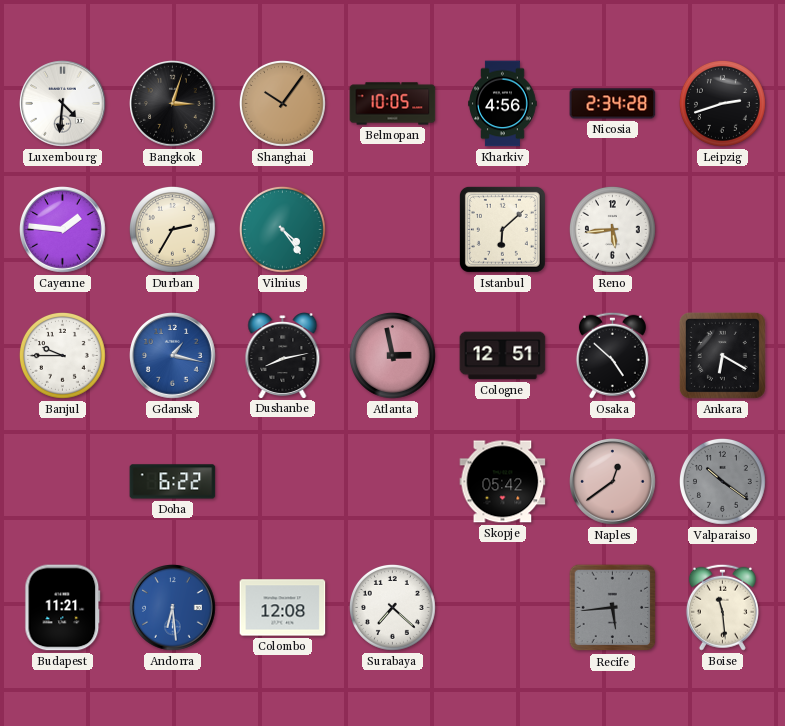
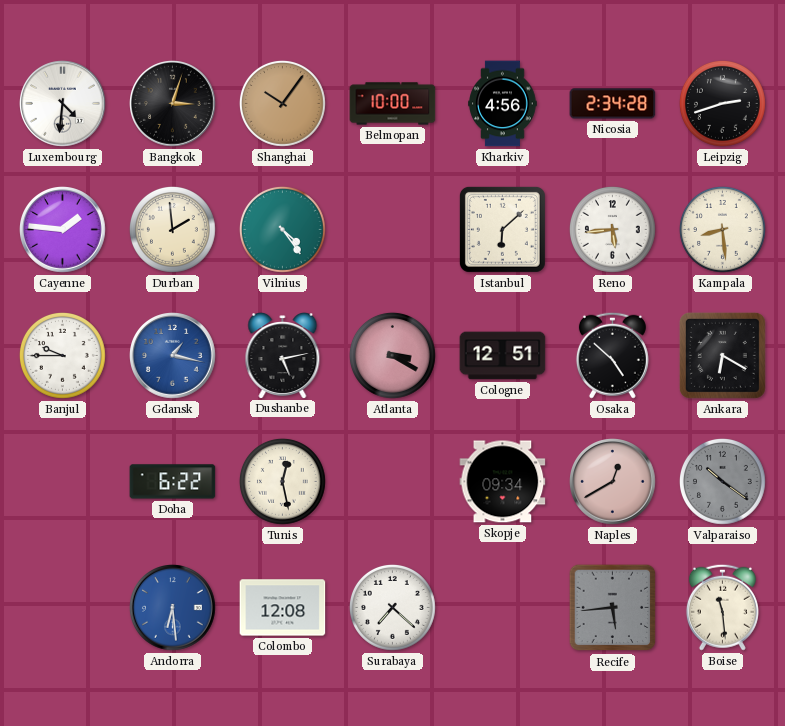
Belmopan: 10:05 -> 10:00
Durban: 2:35 -> 1:59
Kampala: none -> 8:29
Dushanbe: 8:13 -> 5:13
Atlanta: 2:58 -> 3:20
Tunis: none -> 12:28
Skopje: 05:42 -> 09:34
Naples: 12:39 -> 12:40
Budapest: 11:21 -> none
